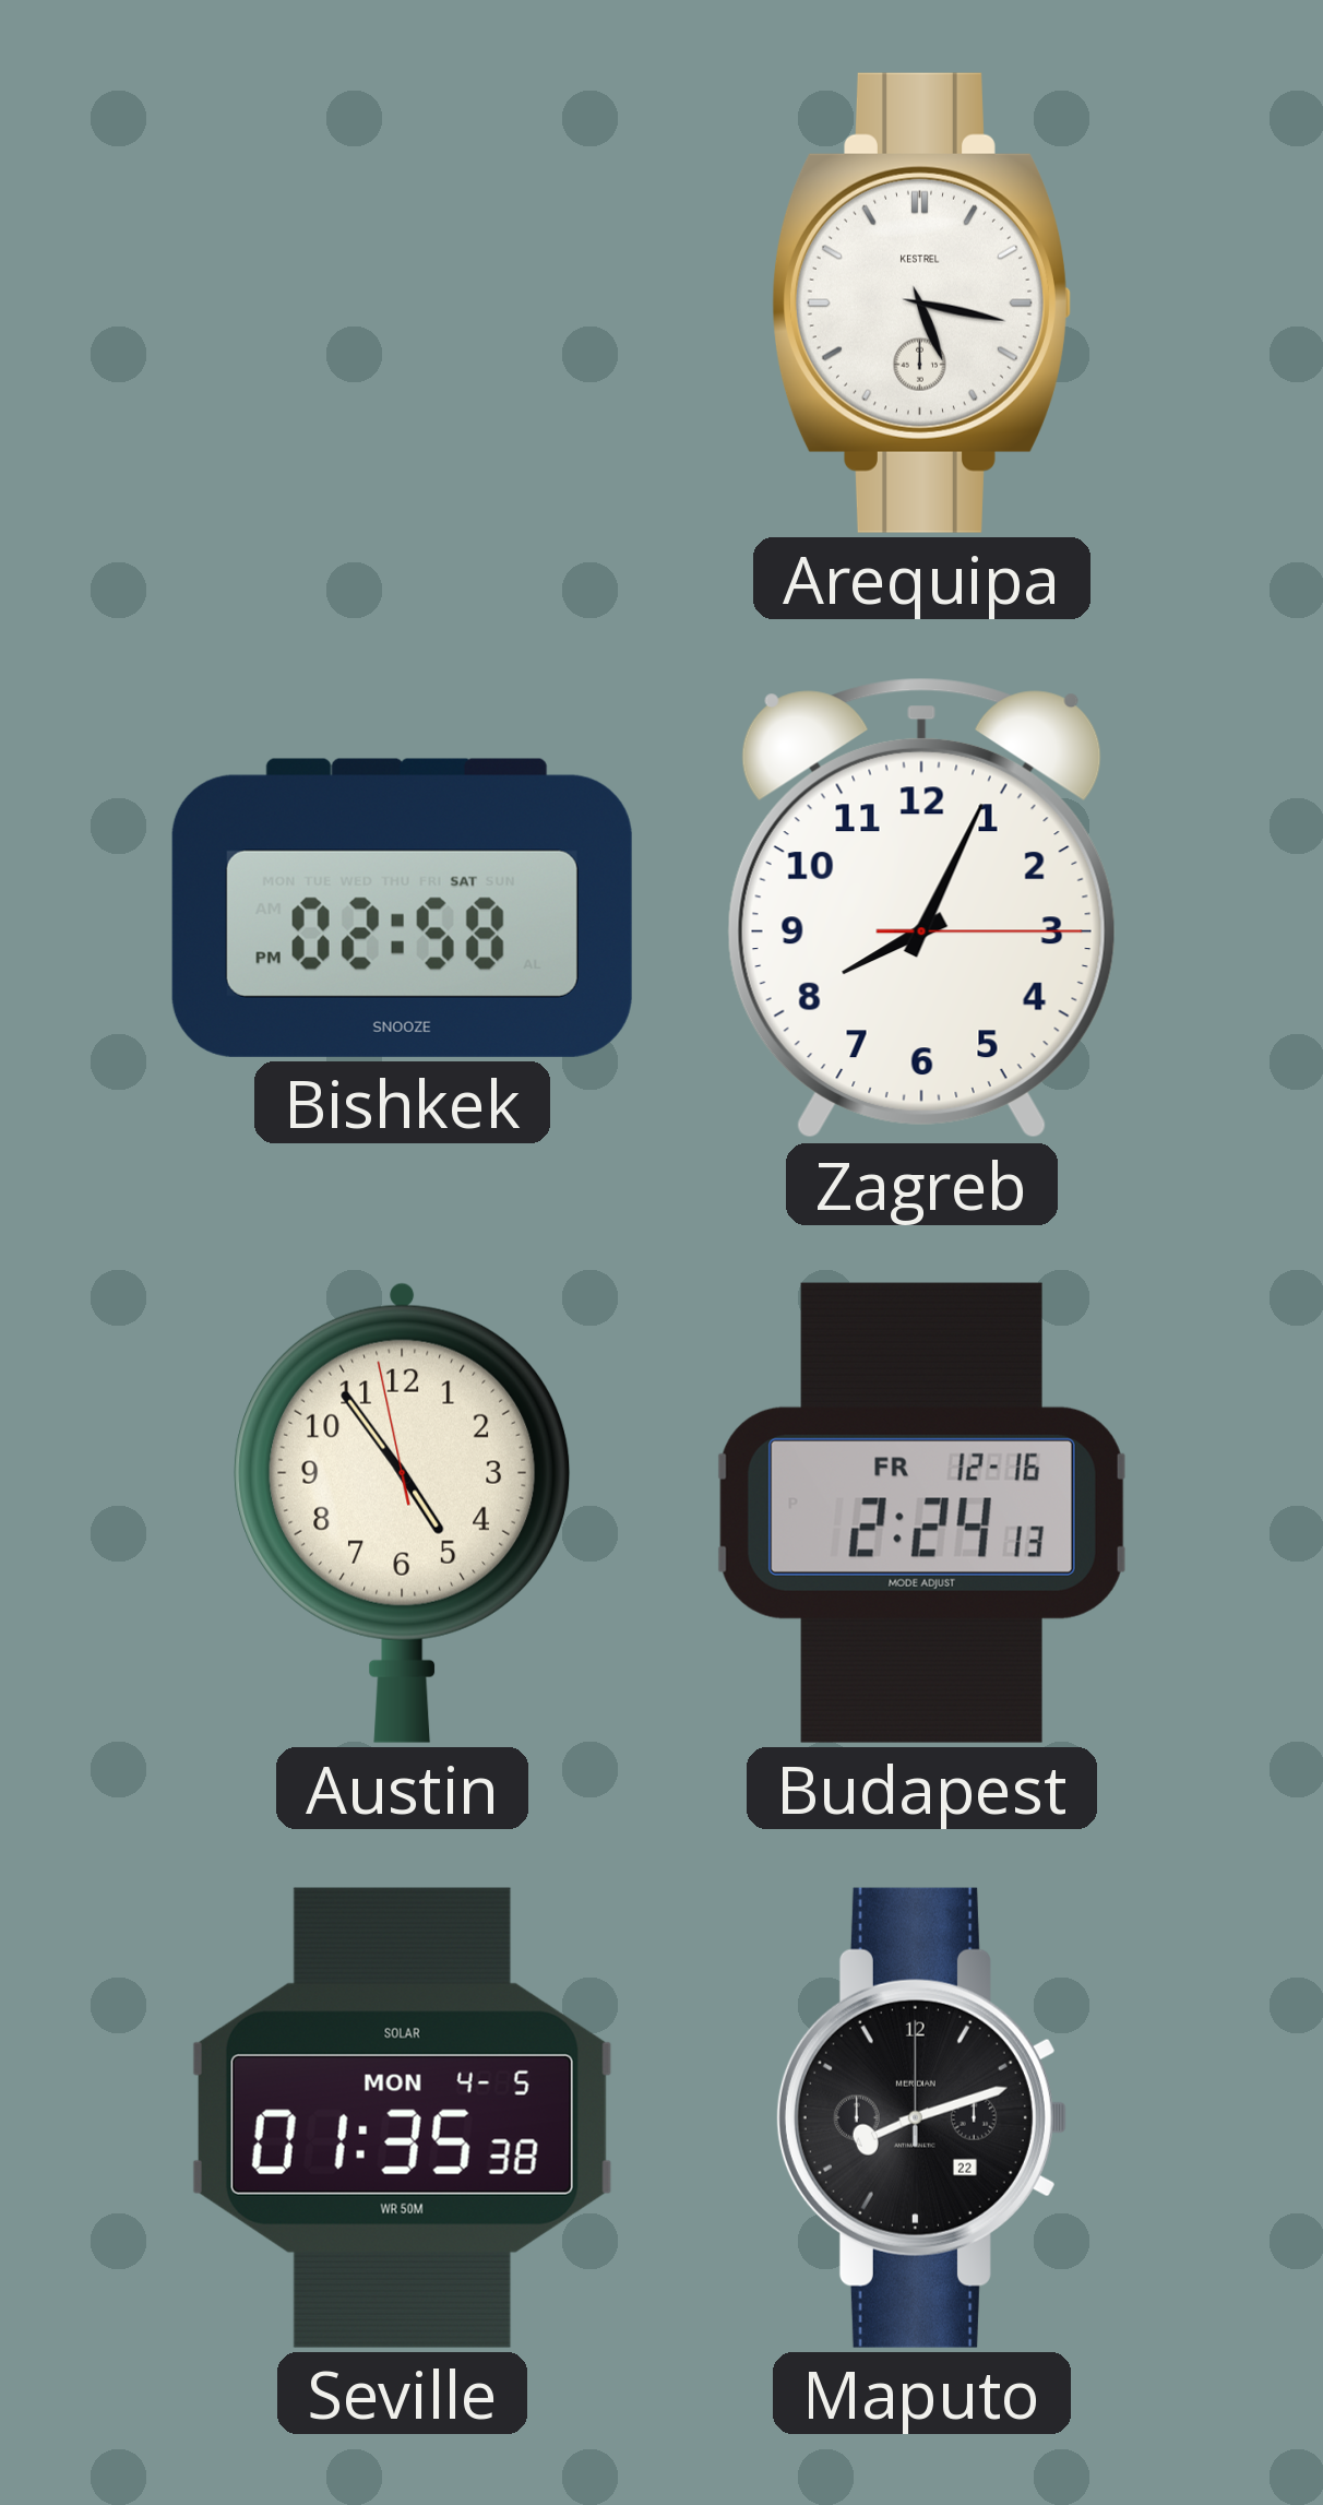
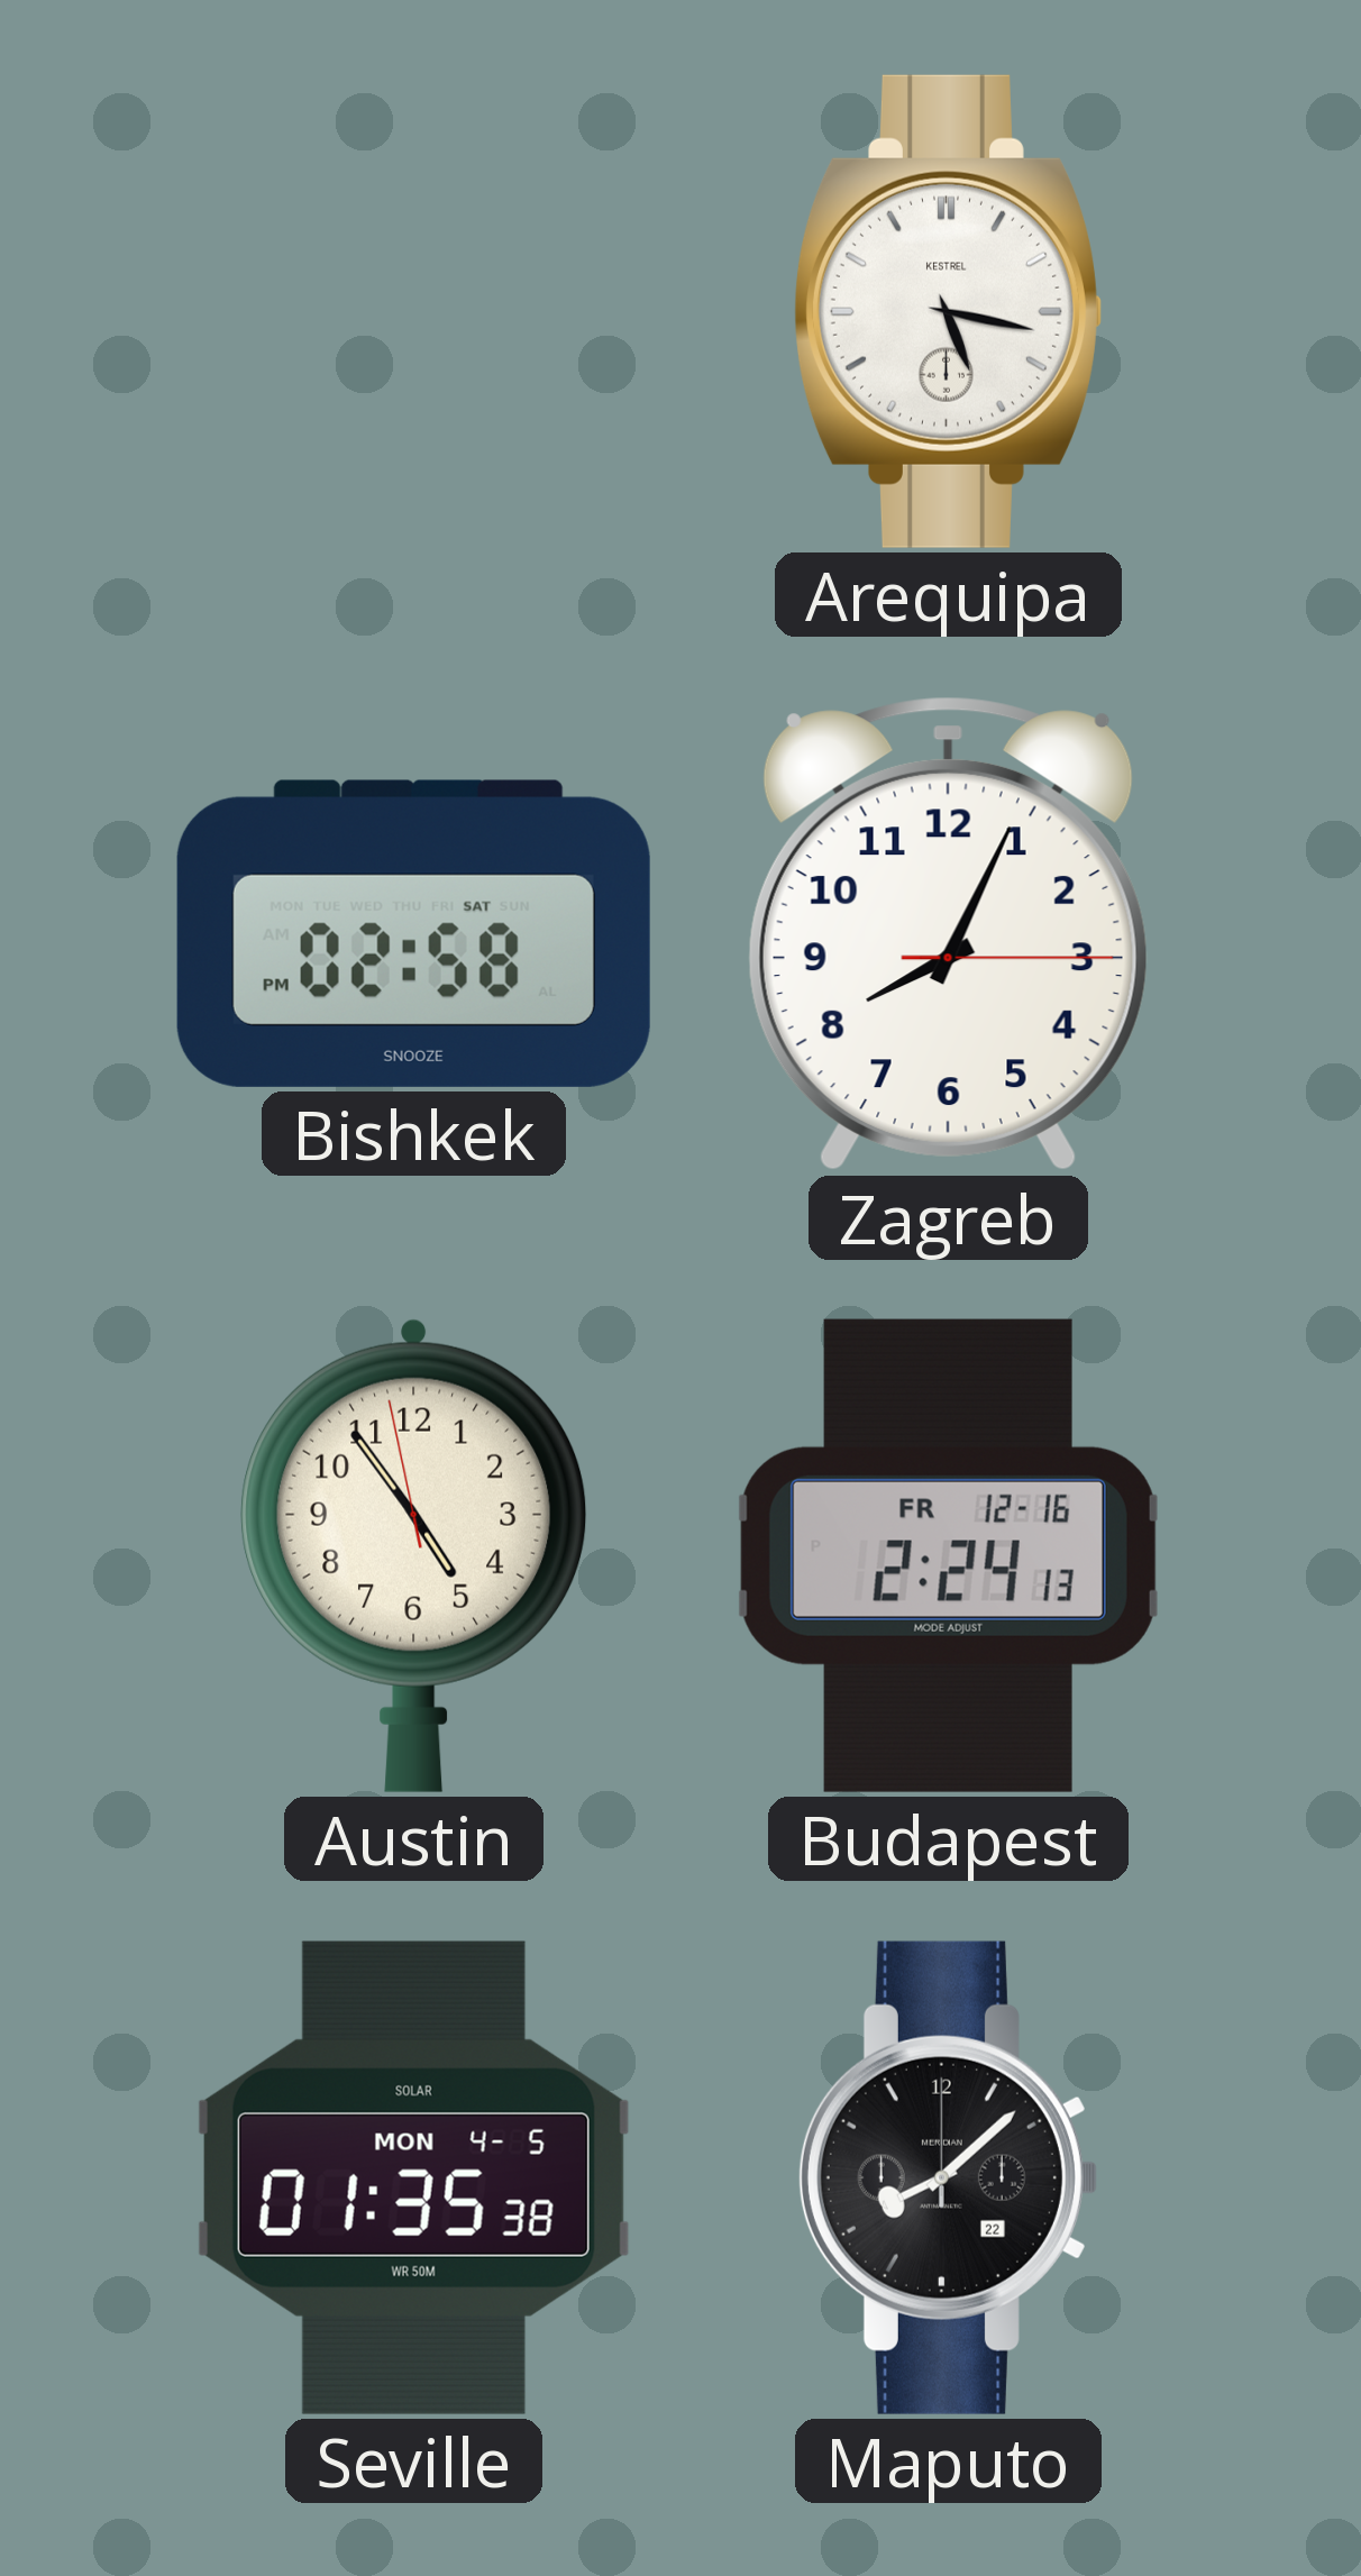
Maputo: 8:12 -> 8:08
